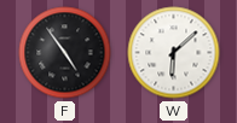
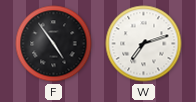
W: 6:08 -> 7:12
